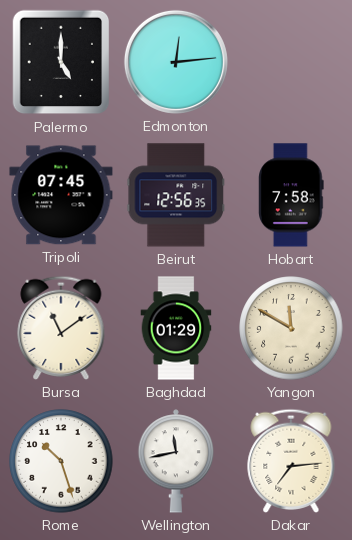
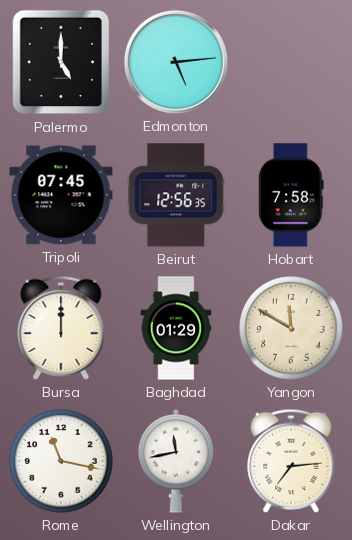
Edmonton: 12:14 -> 5:14
Bursa: 11:09 -> 12:00
Rome: 10:27 -> 11:17
